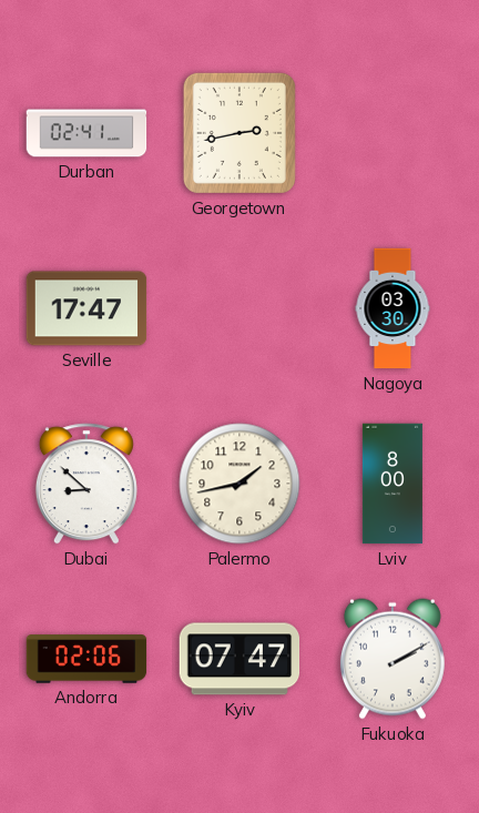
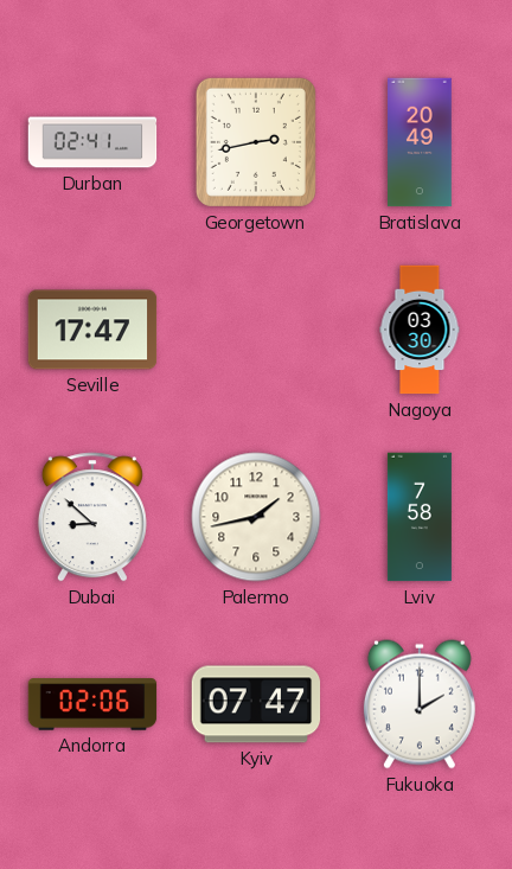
Bratislava: none -> 20:49
Lviv: 8:00 -> 7:58
Fukuoka: 2:10 -> 2:00
